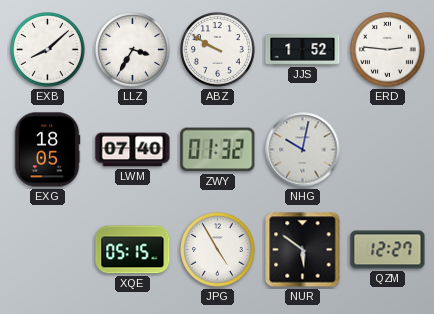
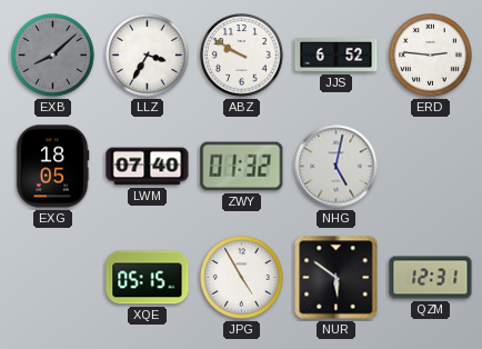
EXB dial: white -> grey
JJS: 1:52 -> 6:52
NHG: 10:02 -> 5:02
QZM: 12:27 -> 12:31
